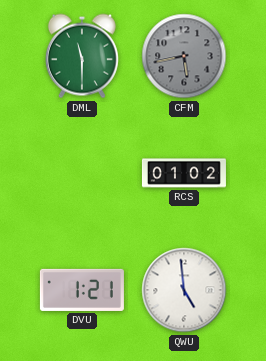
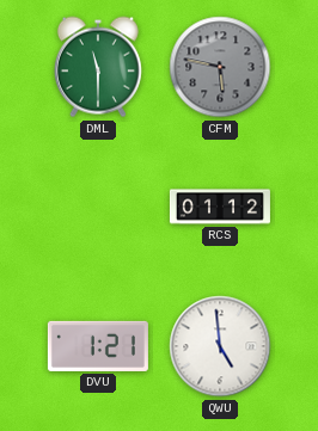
CFM: 5:43 -> 5:47
RCS: 01:02 -> 01:12
